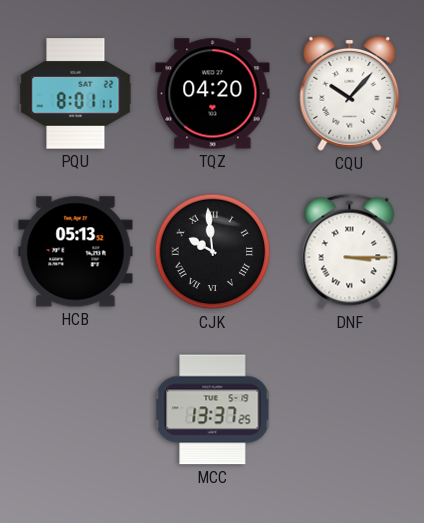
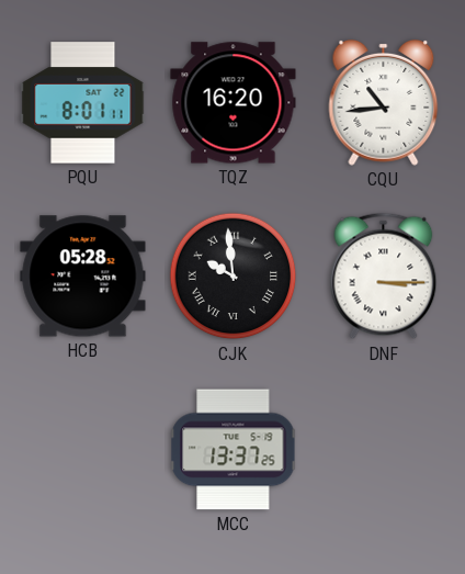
TQZ: 04:20 -> 16:20
CQU: 10:07 -> 10:44
HCB: 05:13 -> 05:28
